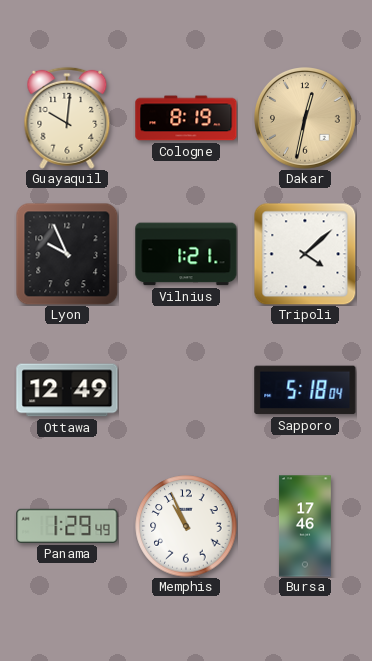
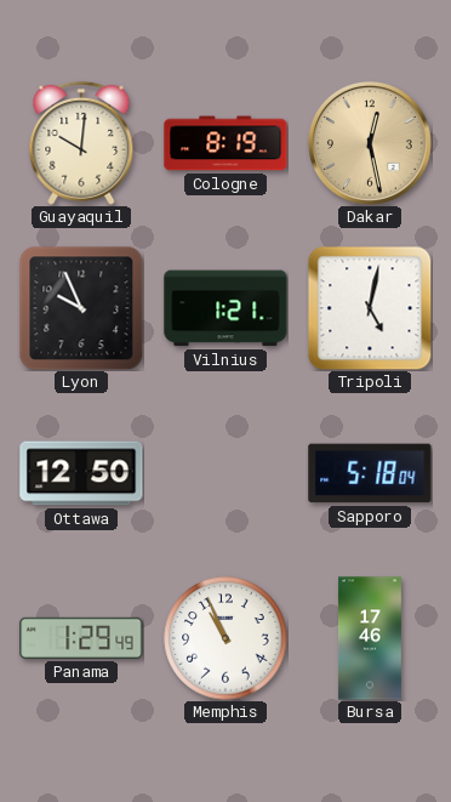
Dakar: 12:32 -> 12:28
Tripoli: 4:08 -> 5:02
Ottawa: 12:49 -> 12:50
